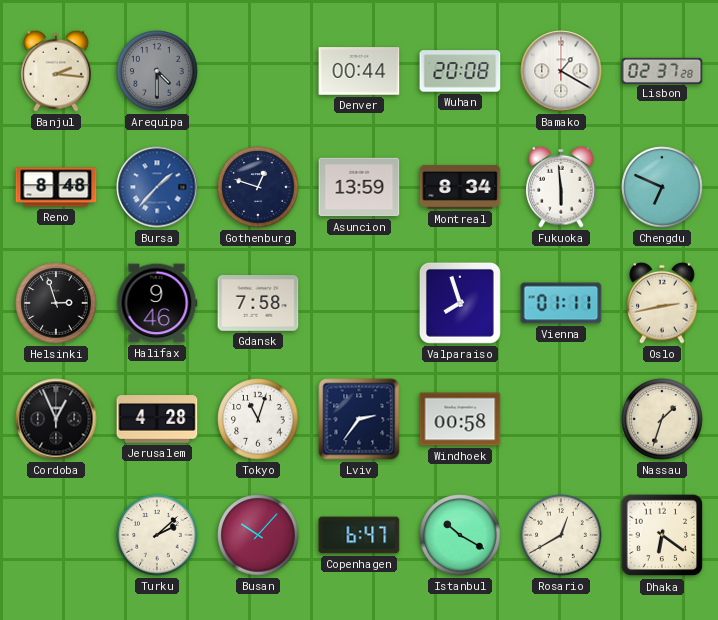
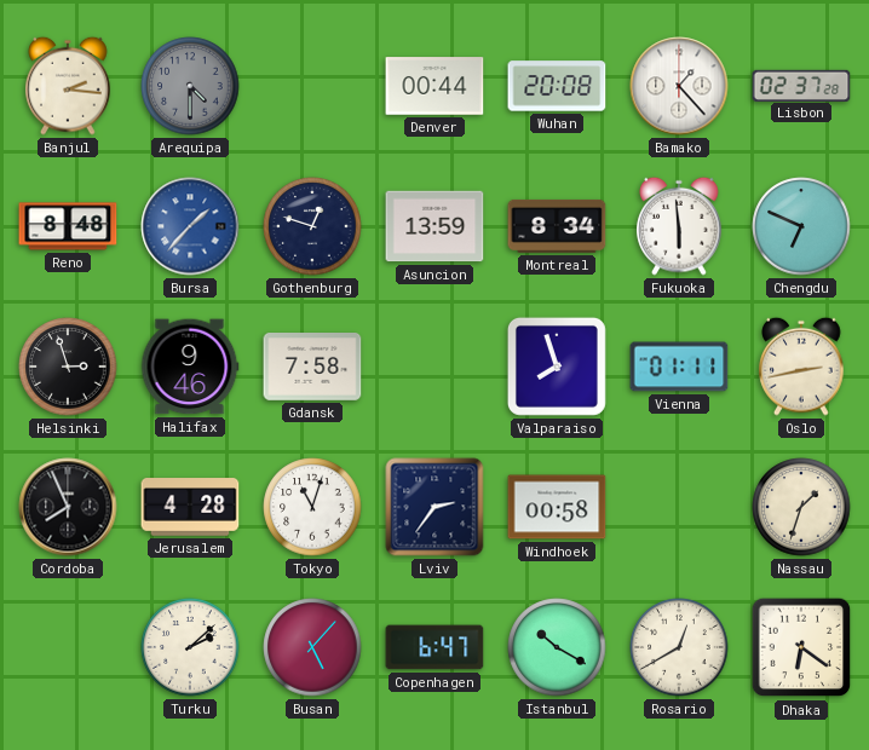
Bamako: 1:20 -> 1:23
Cordoba: 12:56 -> 7:56
Busan: 10:07 -> 5:07
